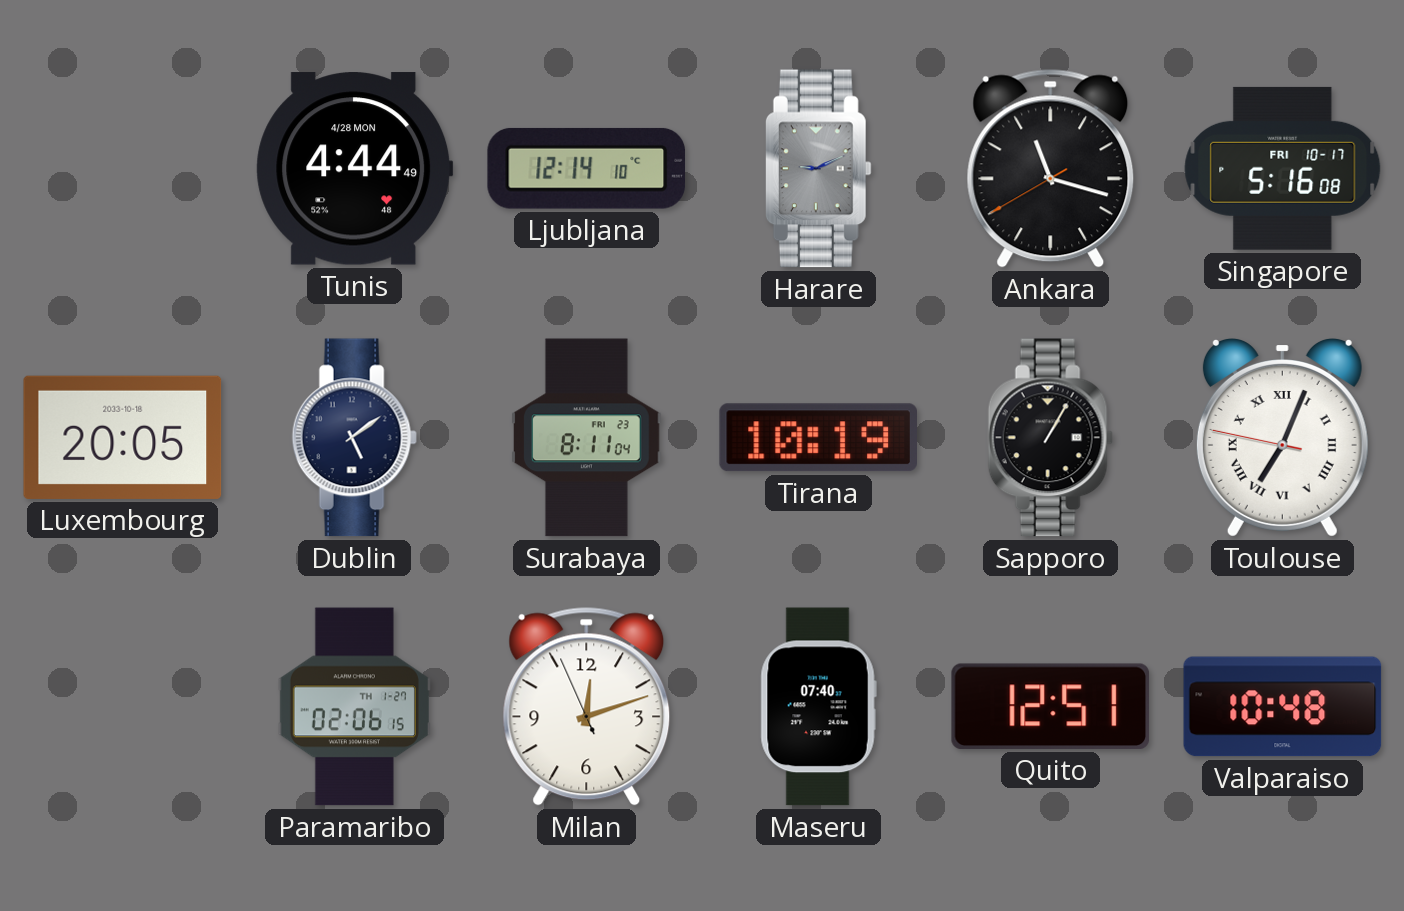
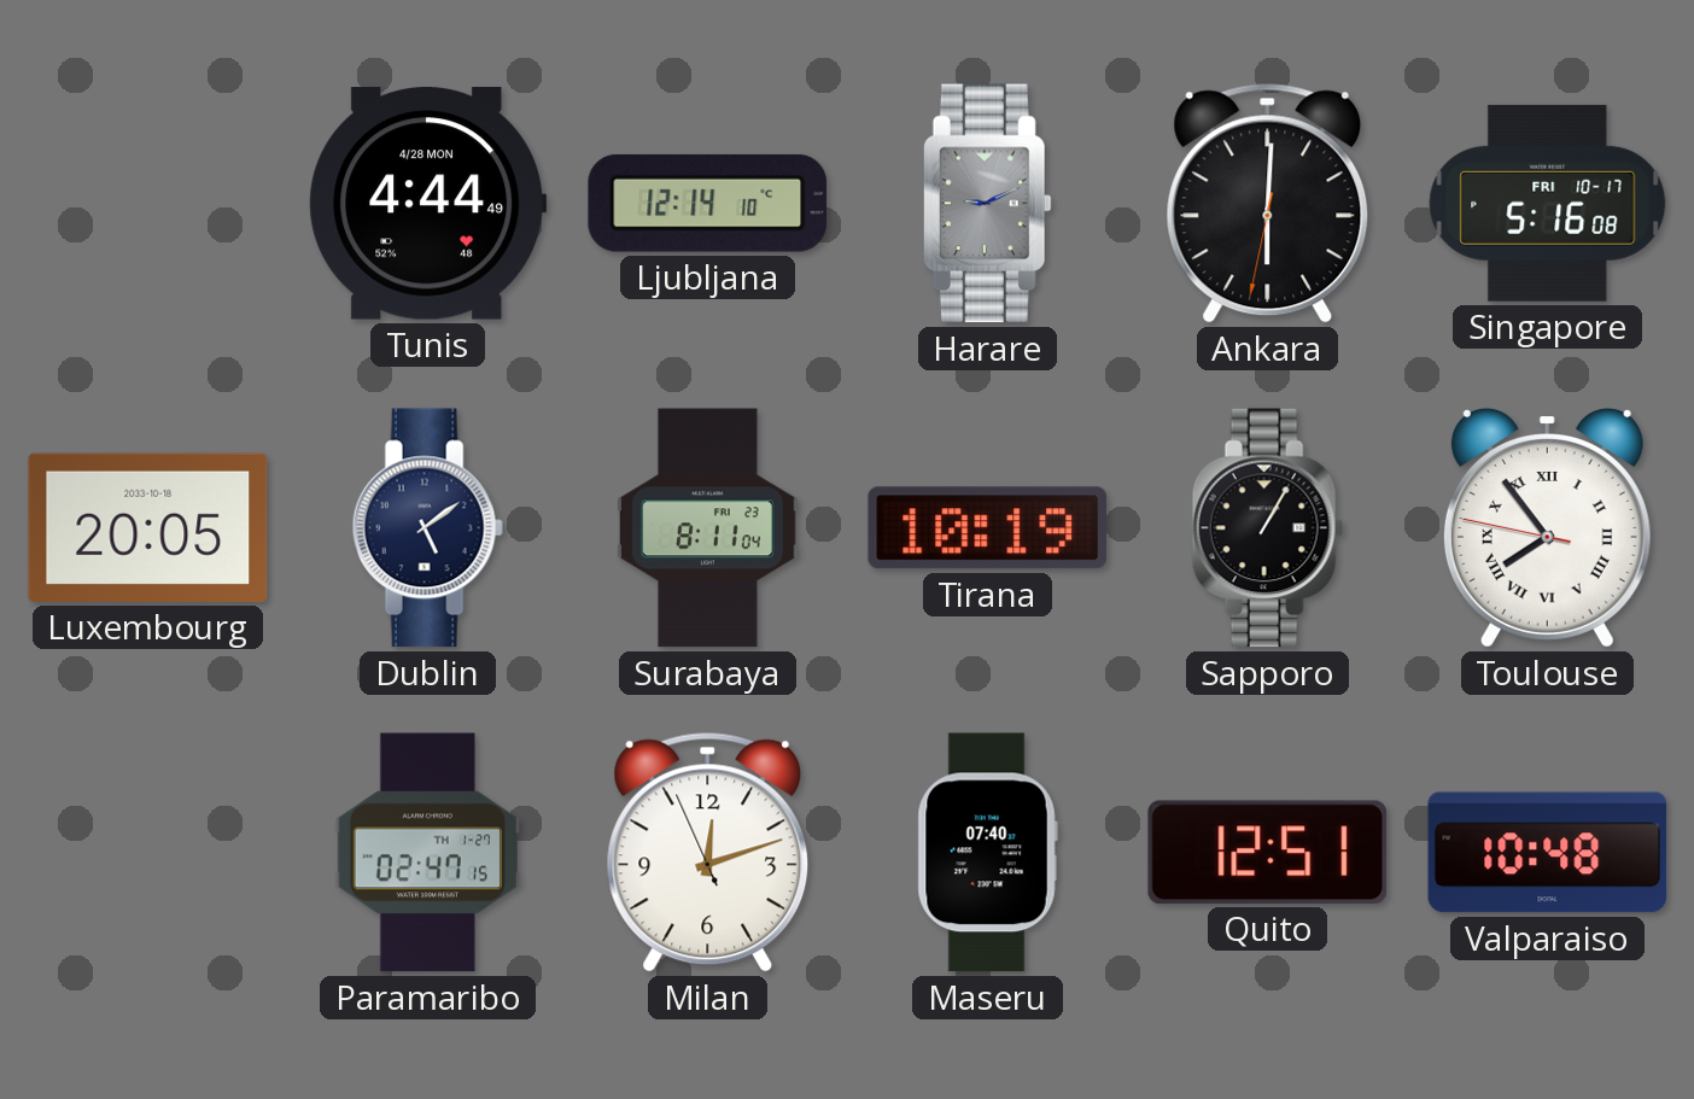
Ankara: 11:17 -> 6:00
Toulouse: 7:03 -> 7:53
Paramaribo: 02:06 -> 02:47
